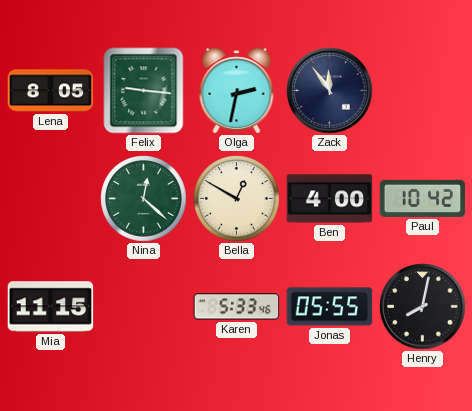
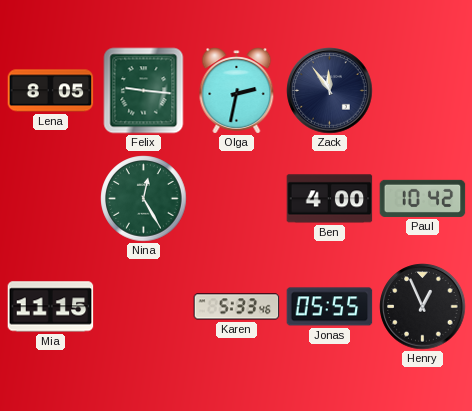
Nina: 12:22 -> 12:25
Bella: 12:50 -> none
Henry: 8:02 -> 12:56
